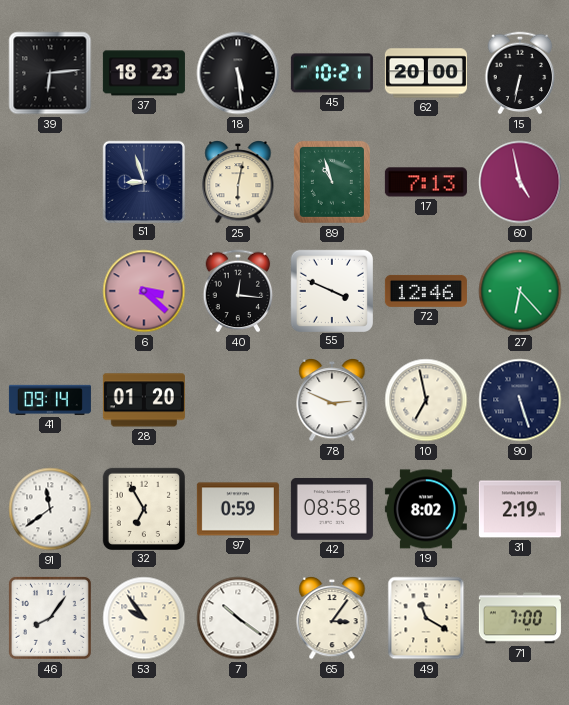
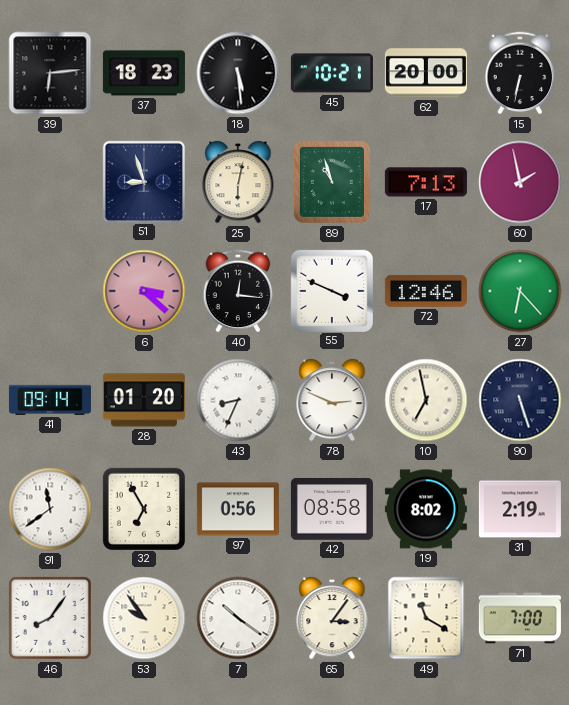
60: 4:58 -> 1:58
43: none -> 8:34
97: 0:59 -> 0:56
